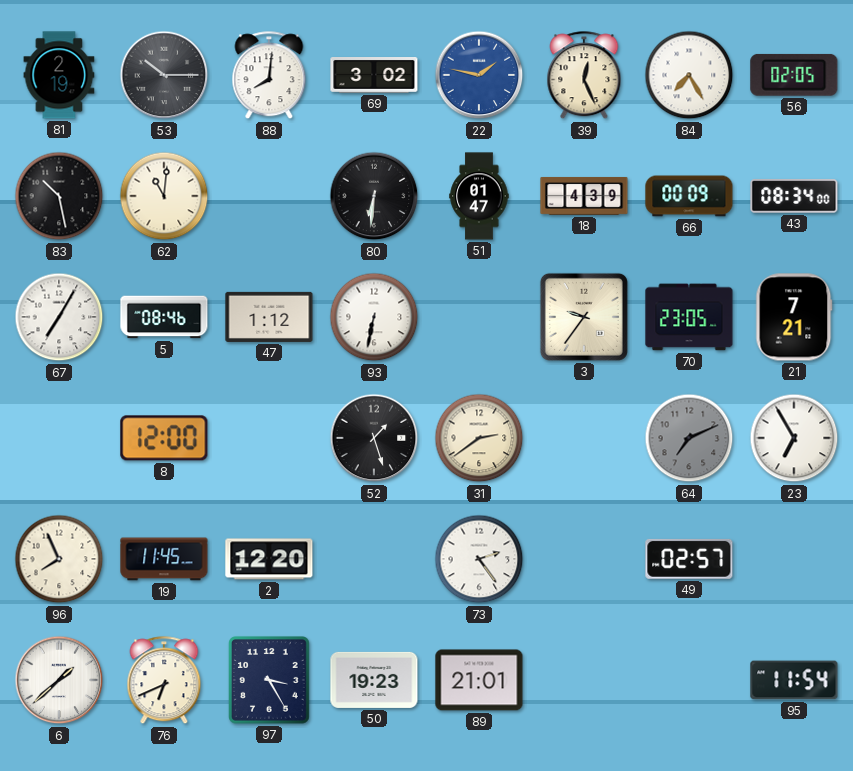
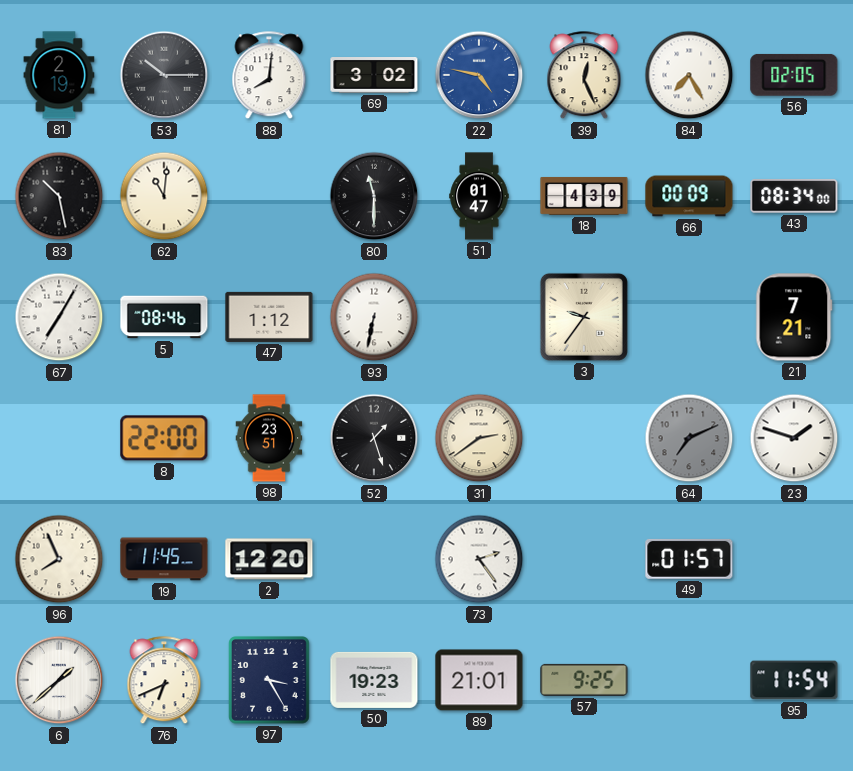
22: 1:47 -> 4:47
80: 6:31 -> 11:30
70: 23:05 -> none
8: 12:00 -> 22:00
98: none -> 23:51
23: 6:55 -> 1:48
49: 02:57 -> 01:57
57: none -> 9:25
